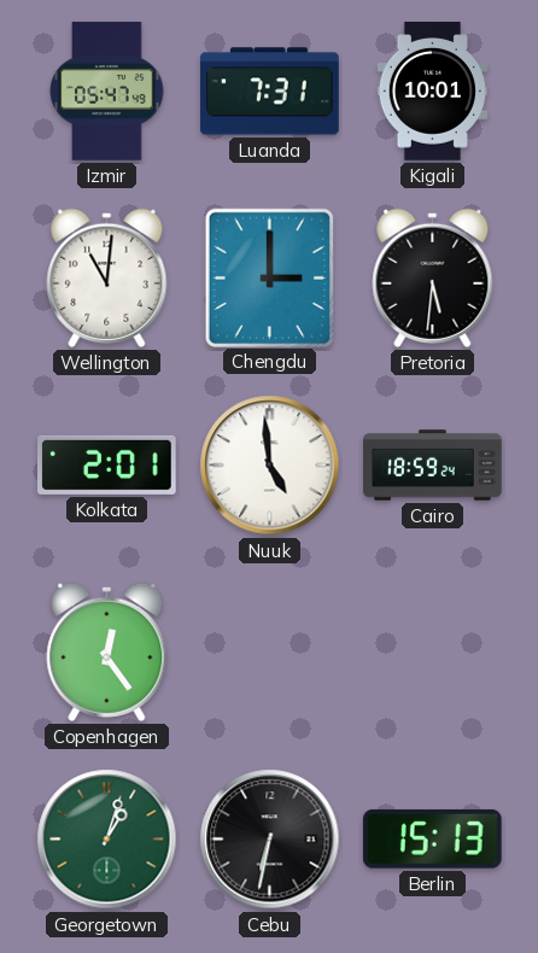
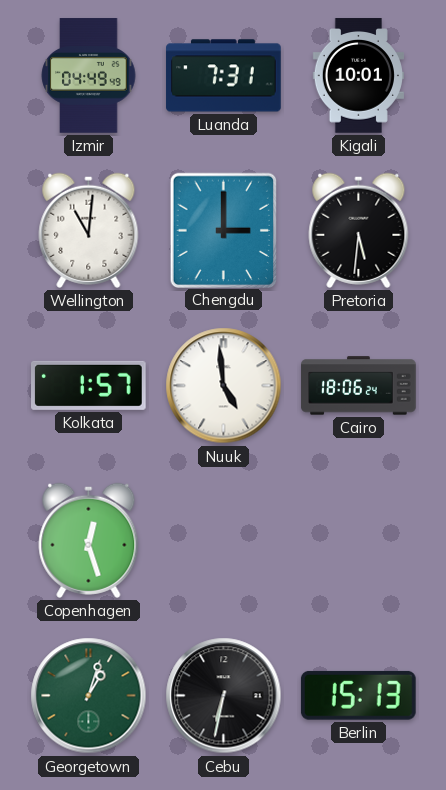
Izmir: 05:47 -> 04:49
Kolkata: 2:01 -> 1:57
Cairo: 18:59 -> 18:06
Copenhagen: 12:24 -> 12:27
